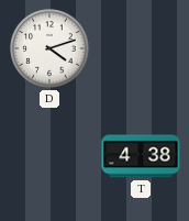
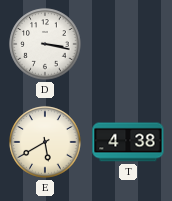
D: 4:12 -> 3:17
E: none -> 5:40
